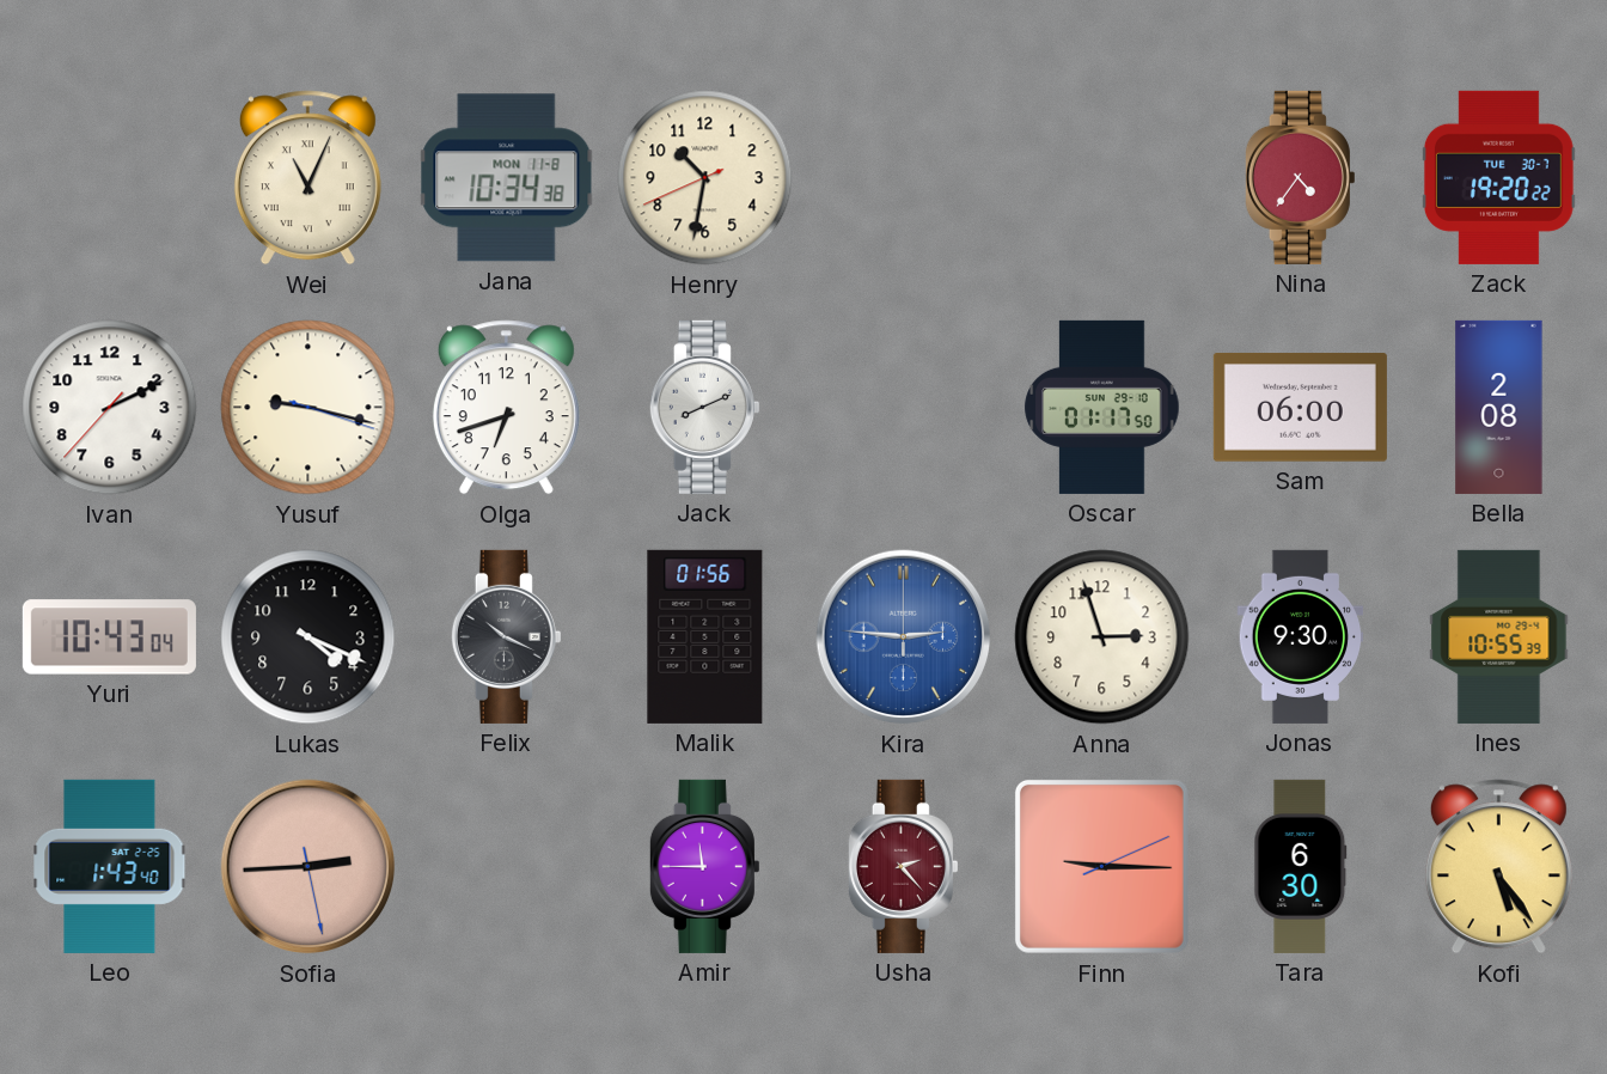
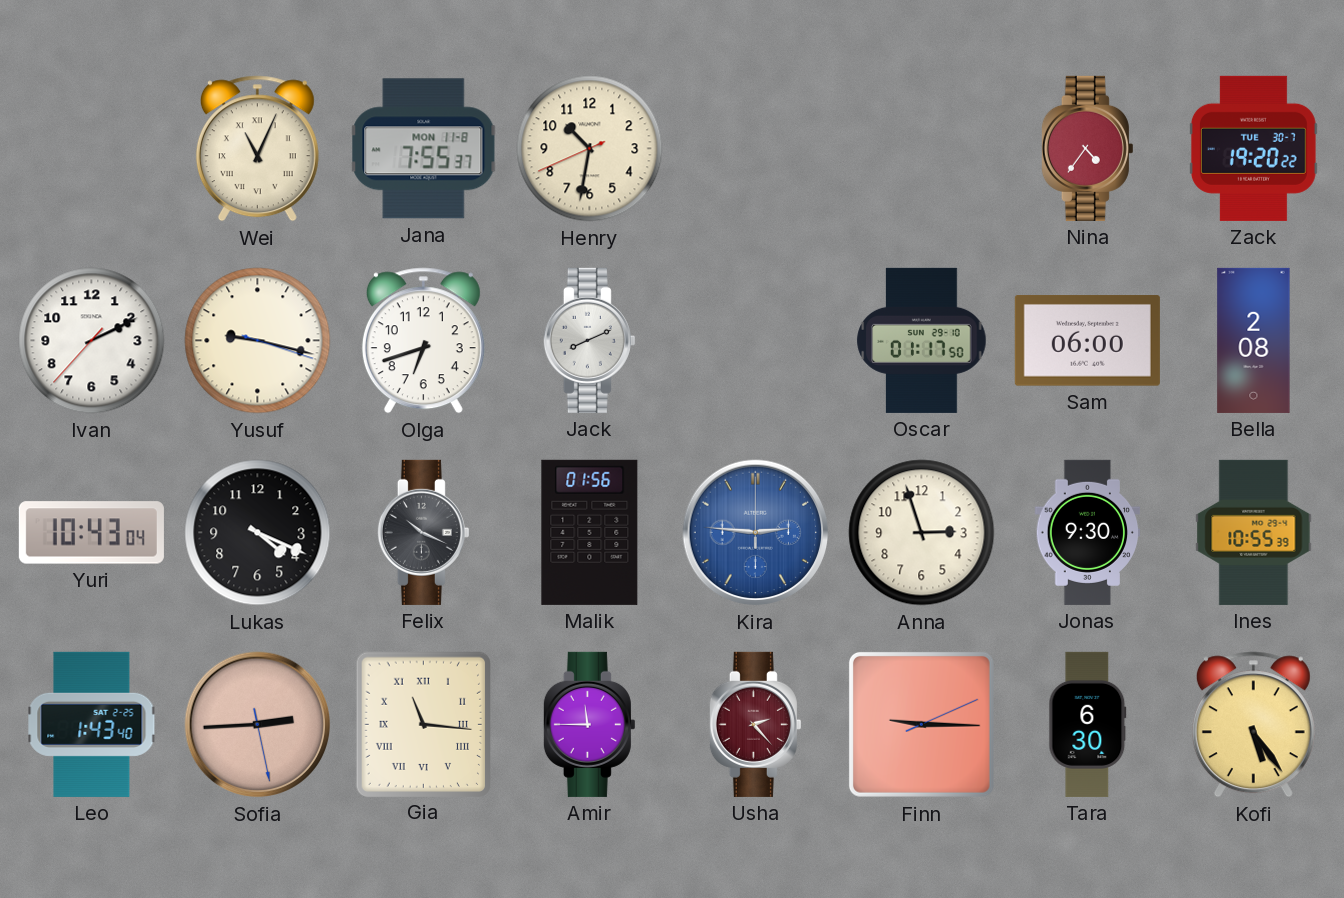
Jana: 10:34 -> 7:55
Gia: none -> 11:16
